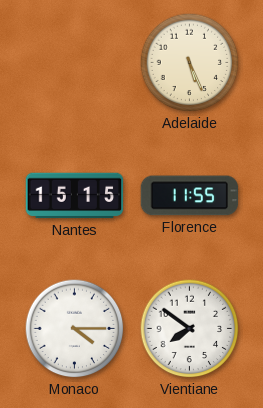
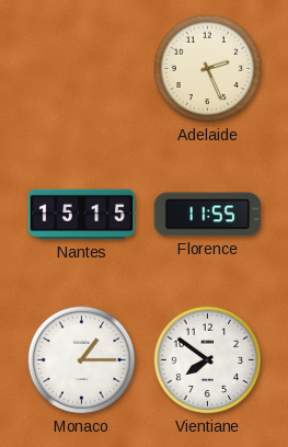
Adelaide: 5:26 -> 2:26
Monaco: 4:15 -> 1:15
